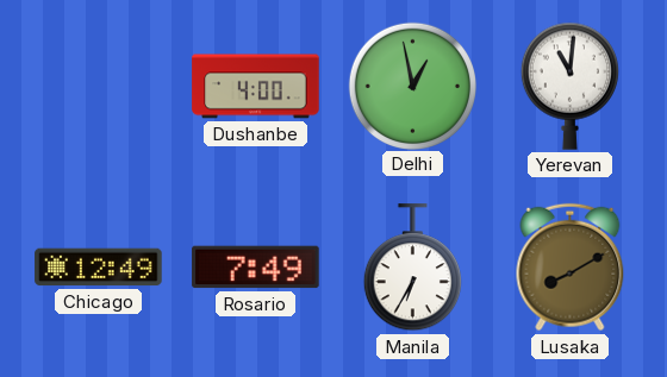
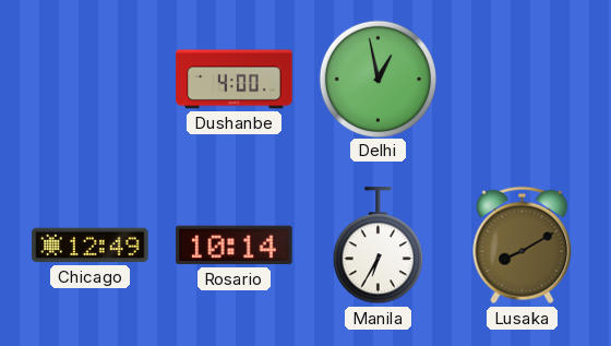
Yerevan: 11:01 -> none
Rosario: 7:49 -> 10:14
